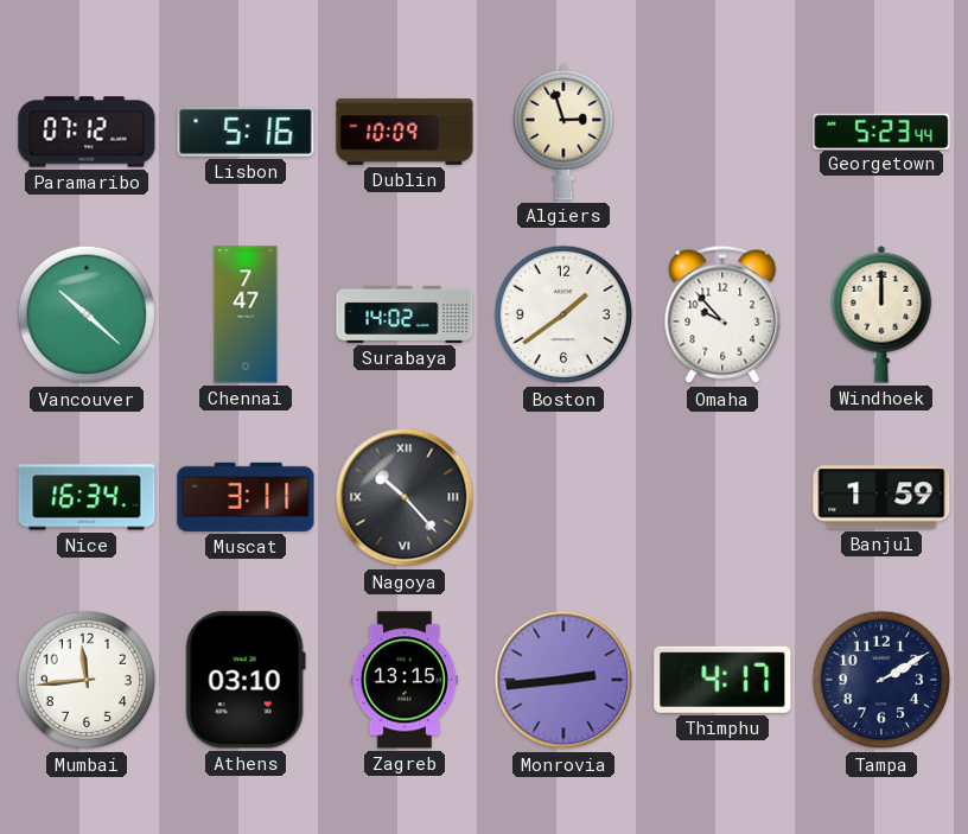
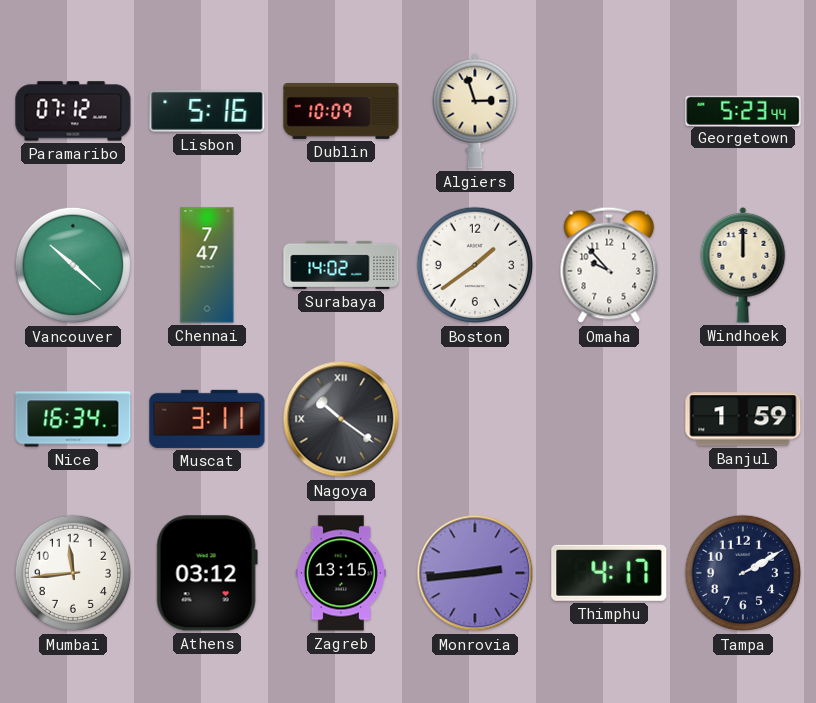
Nagoya: 10:23 -> 10:21
Athens: 03:10 -> 03:12
